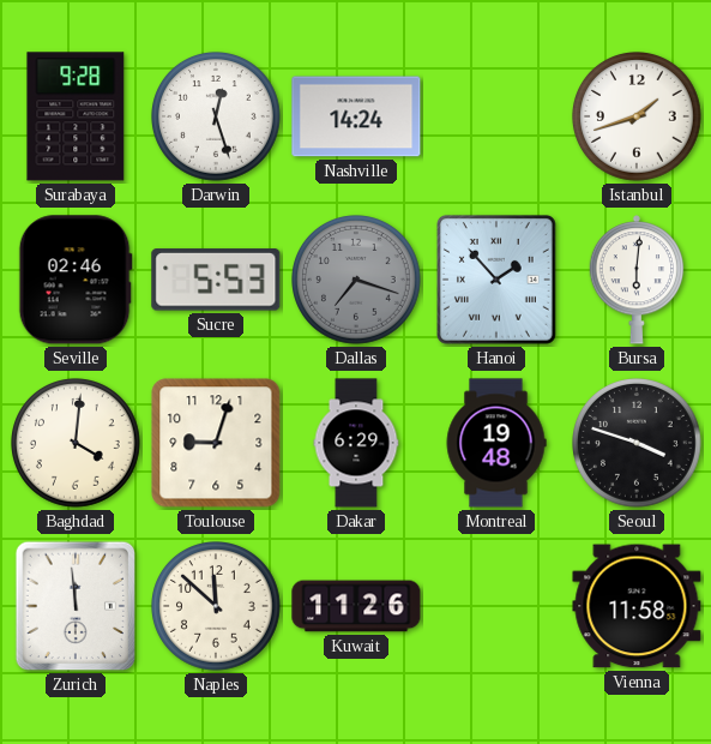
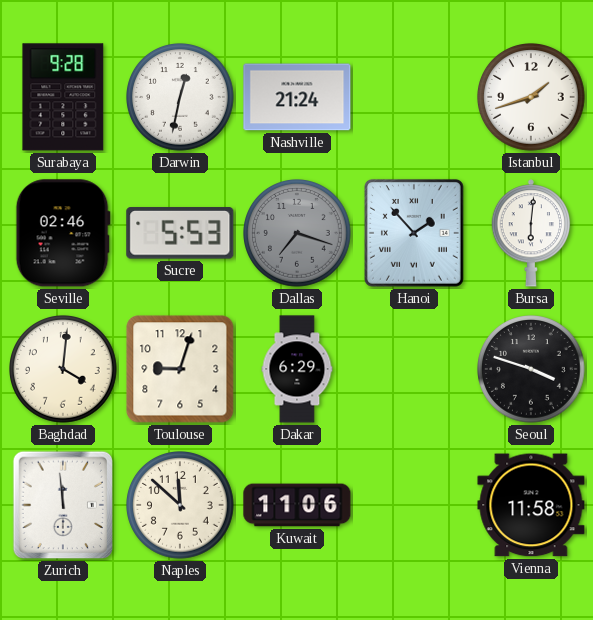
Darwin: 12:27 -> 12:32
Nashville: 14:24 -> 21:24
Montreal: 19:48 -> none
Kuwait: 11:26 -> 11:06
